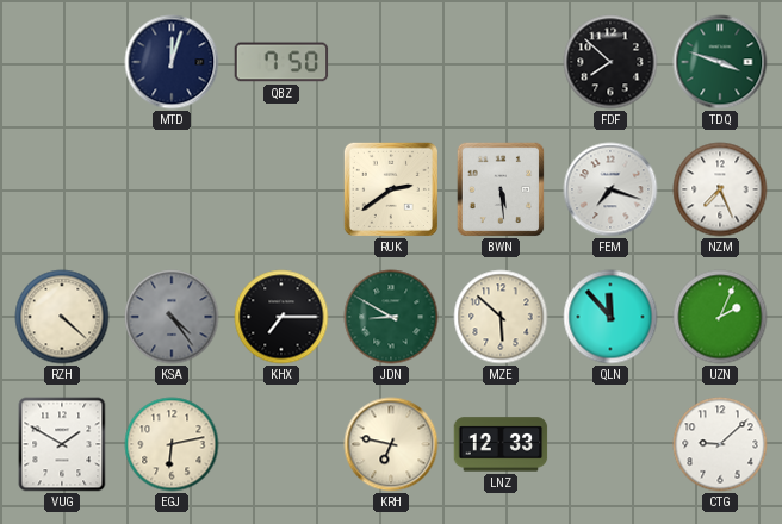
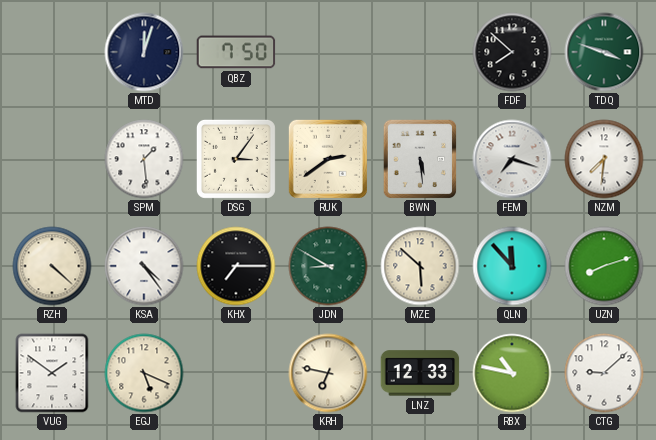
SPM: none -> 1:29
DSG: none -> 3:06
NZM: 7:26 -> 7:31
KSA dial: grey -> white
UZN: 2:04 -> 8:12
VUG: 1:50 -> 1:51
EGJ: 6:13 -> 5:19
RBX: none -> 10:47
